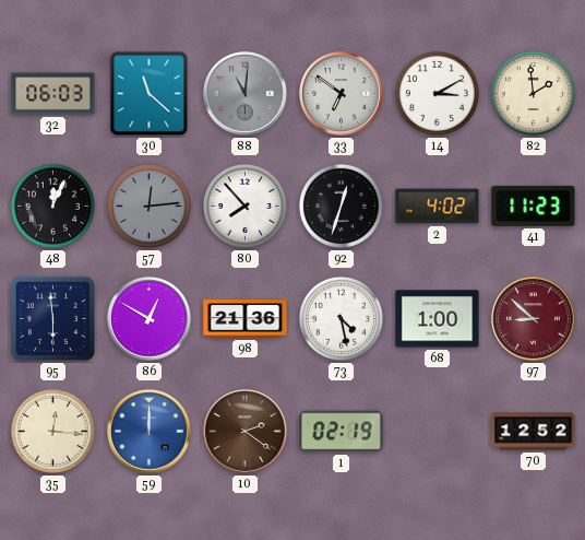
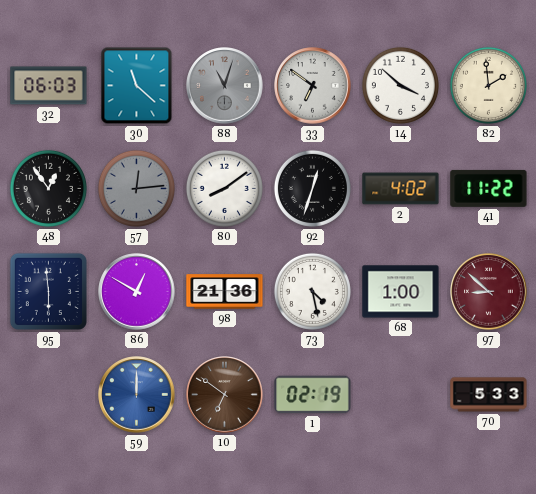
88: 11:01 -> 11:03
14: 3:10 -> 3:52
48: 12:04 -> 12:54
80: 7:53 -> 8:09
41: 11:23 -> 11:22
35: 12:16 -> none
10: 2:21 -> 6:51
70: 12:52 -> 5:33
